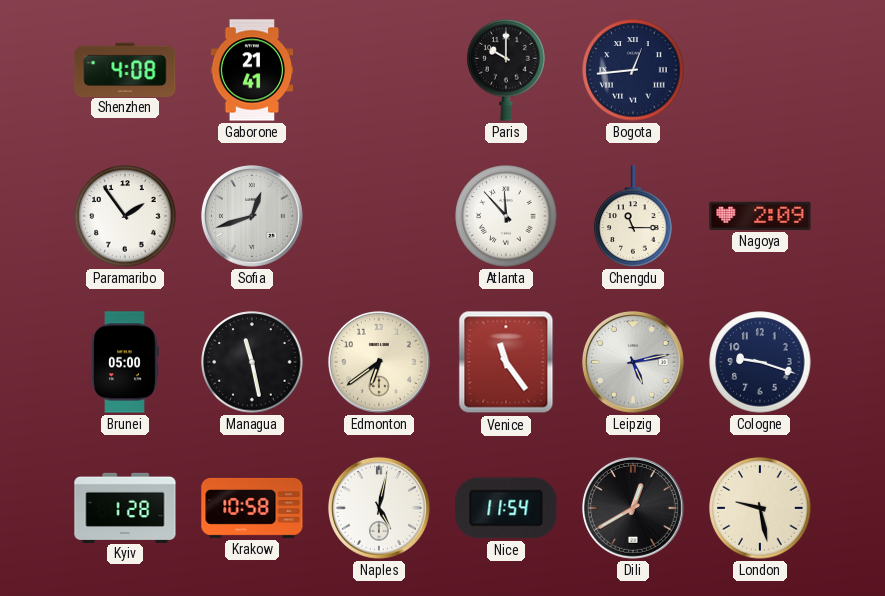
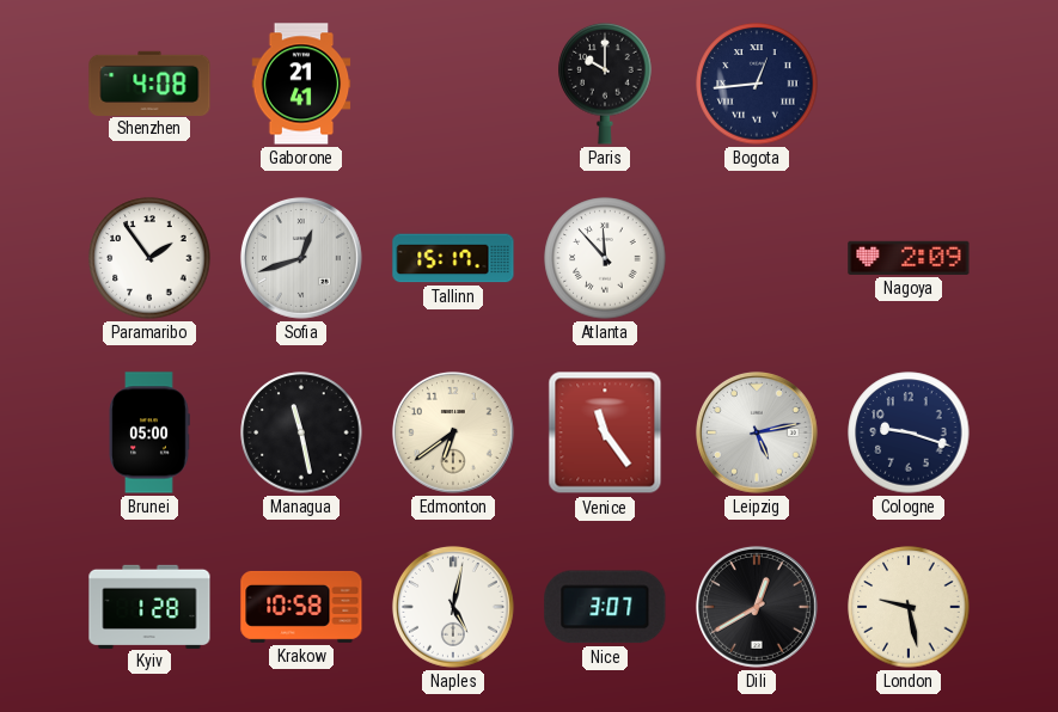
Tallinn: none -> 15:17
Chengdu: 11:15 -> none
Nice: 11:54 -> 3:07
